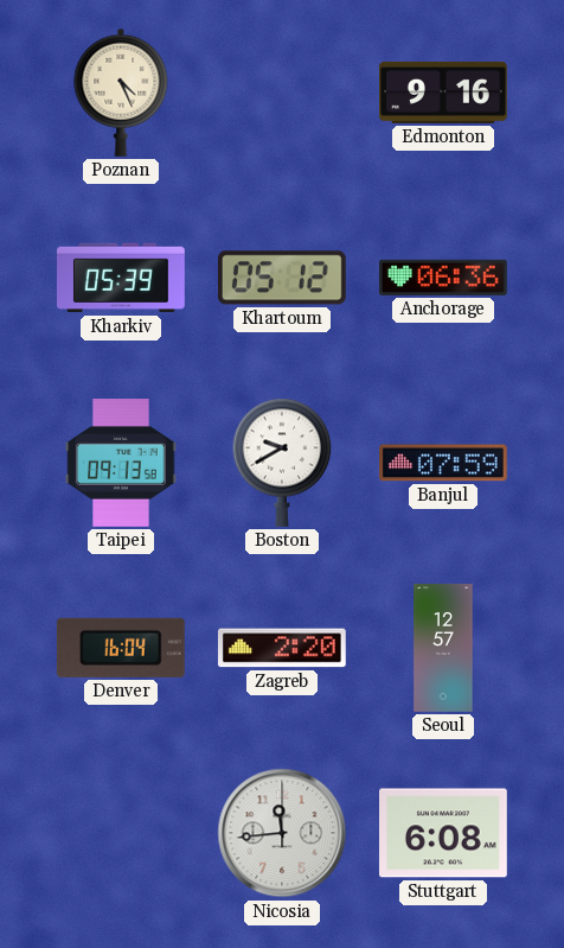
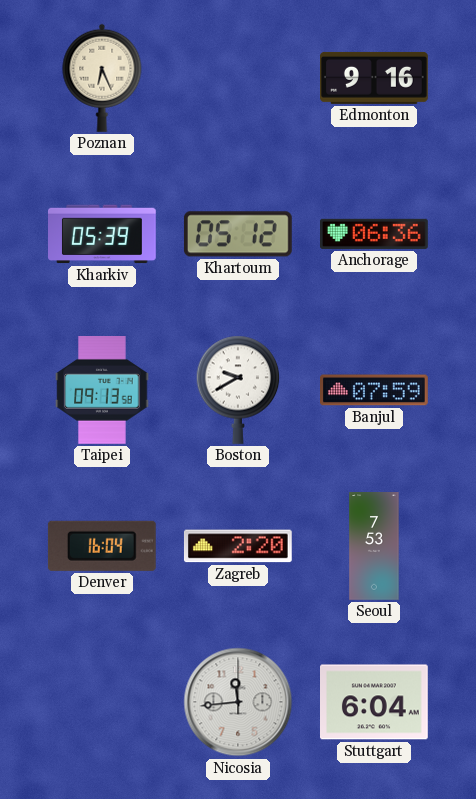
Poznan: 4:26 -> 6:26
Seoul: 12:57 -> 7:53
Stuttgart: 6:08 -> 6:04
